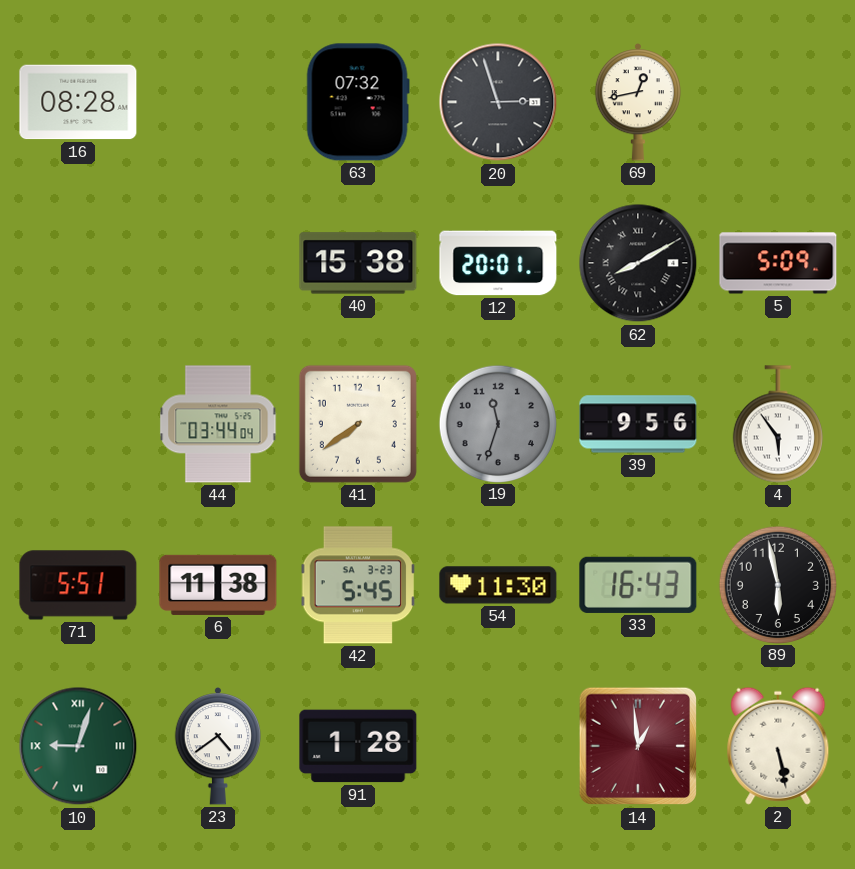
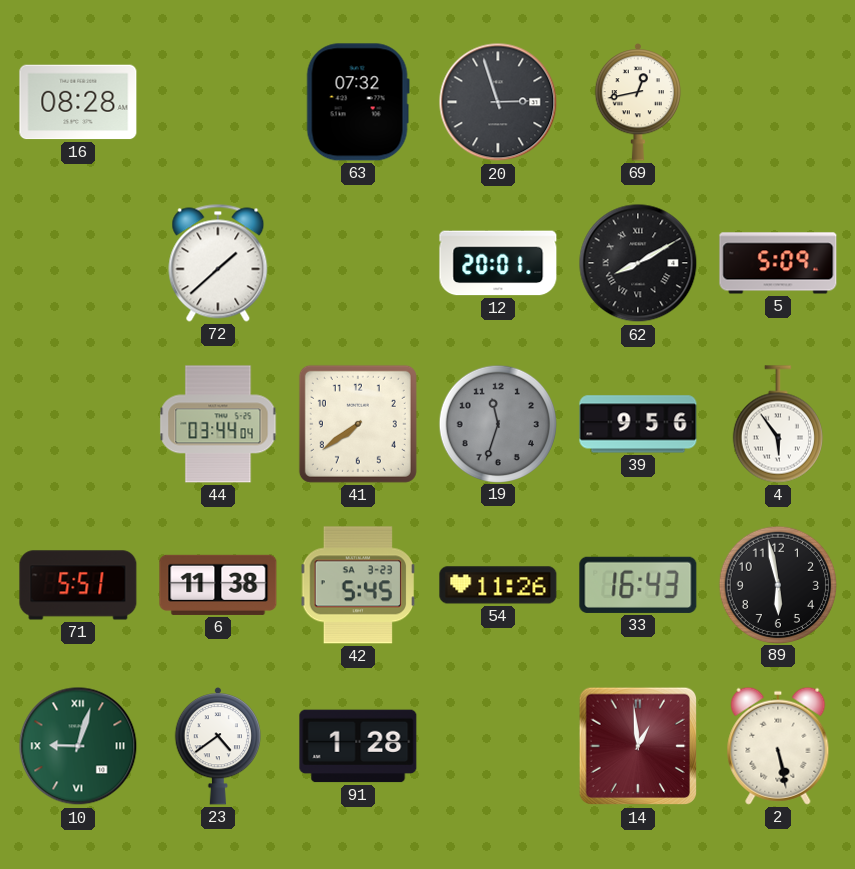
72: none -> 1:38
40: 15:38 -> none
54: 11:30 -> 11:26
